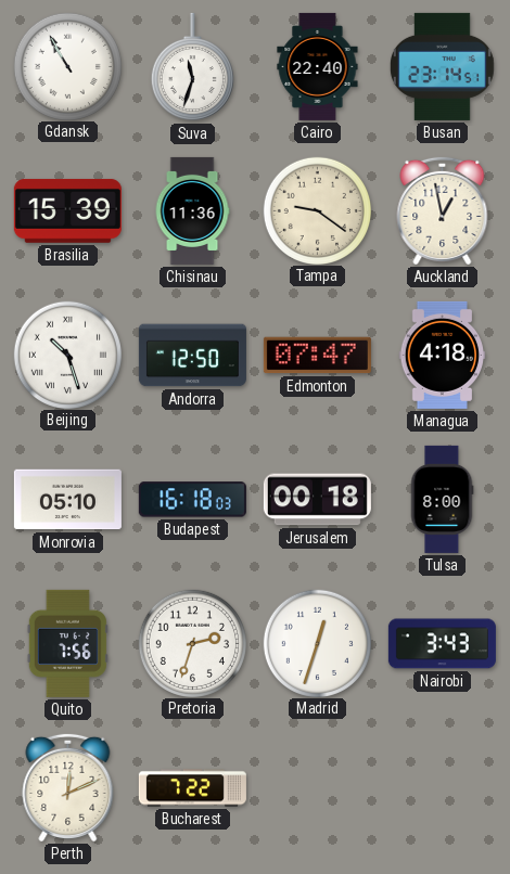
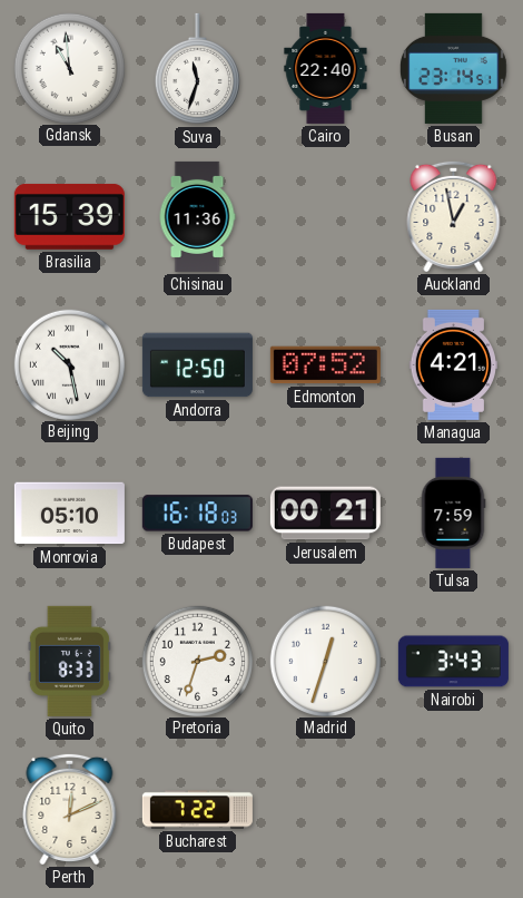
Gdansk: 10:55 -> 10:59
Tampa: 9:21 -> none
Beijing: 10:27 -> 10:28
Edmonton: 07:47 -> 07:52
Managua: 4:18 -> 4:21
Jerusalem: 00:18 -> 00:21
Tulsa: 8:00 -> 7:59
Quito: 7:56 -> 8:33
